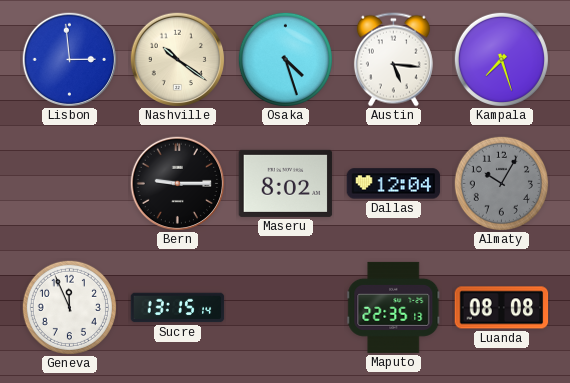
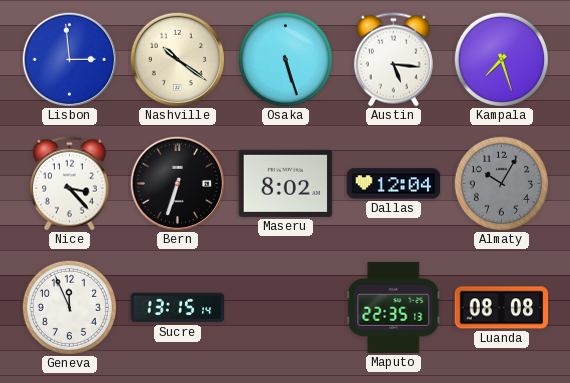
Osaka: 4:27 -> 5:27
Nice: none -> 3:23
Bern: 9:15 -> 6:33
